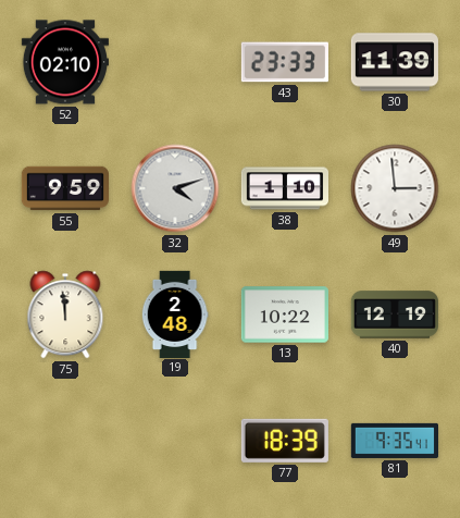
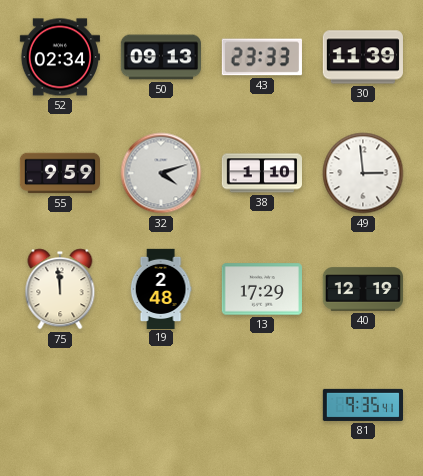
52: 02:10 -> 02:34
50: none -> 09:13
13: 10:22 -> 17:29
77: 18:39 -> none
